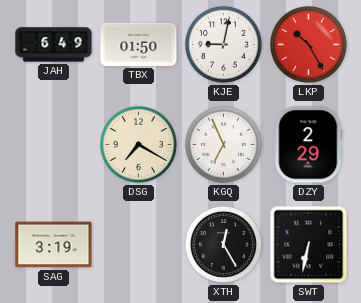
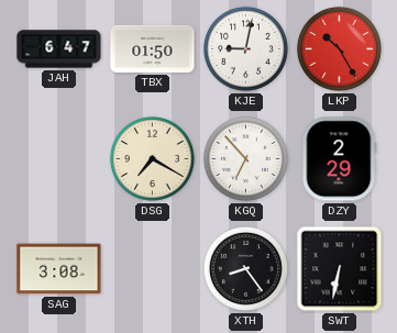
JAH: 6:49 -> 6:47
KGQ: 6:56 -> 6:53
SAG: 3:19 -> 3:08
XTH: 12:25 -> 8:24
